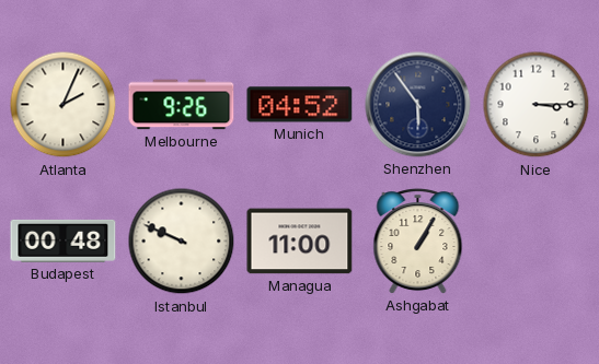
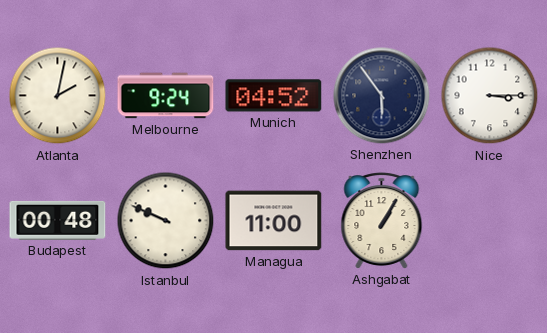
Atlanta: 2:04 -> 2:02
Melbourne: 9:26 -> 9:24
